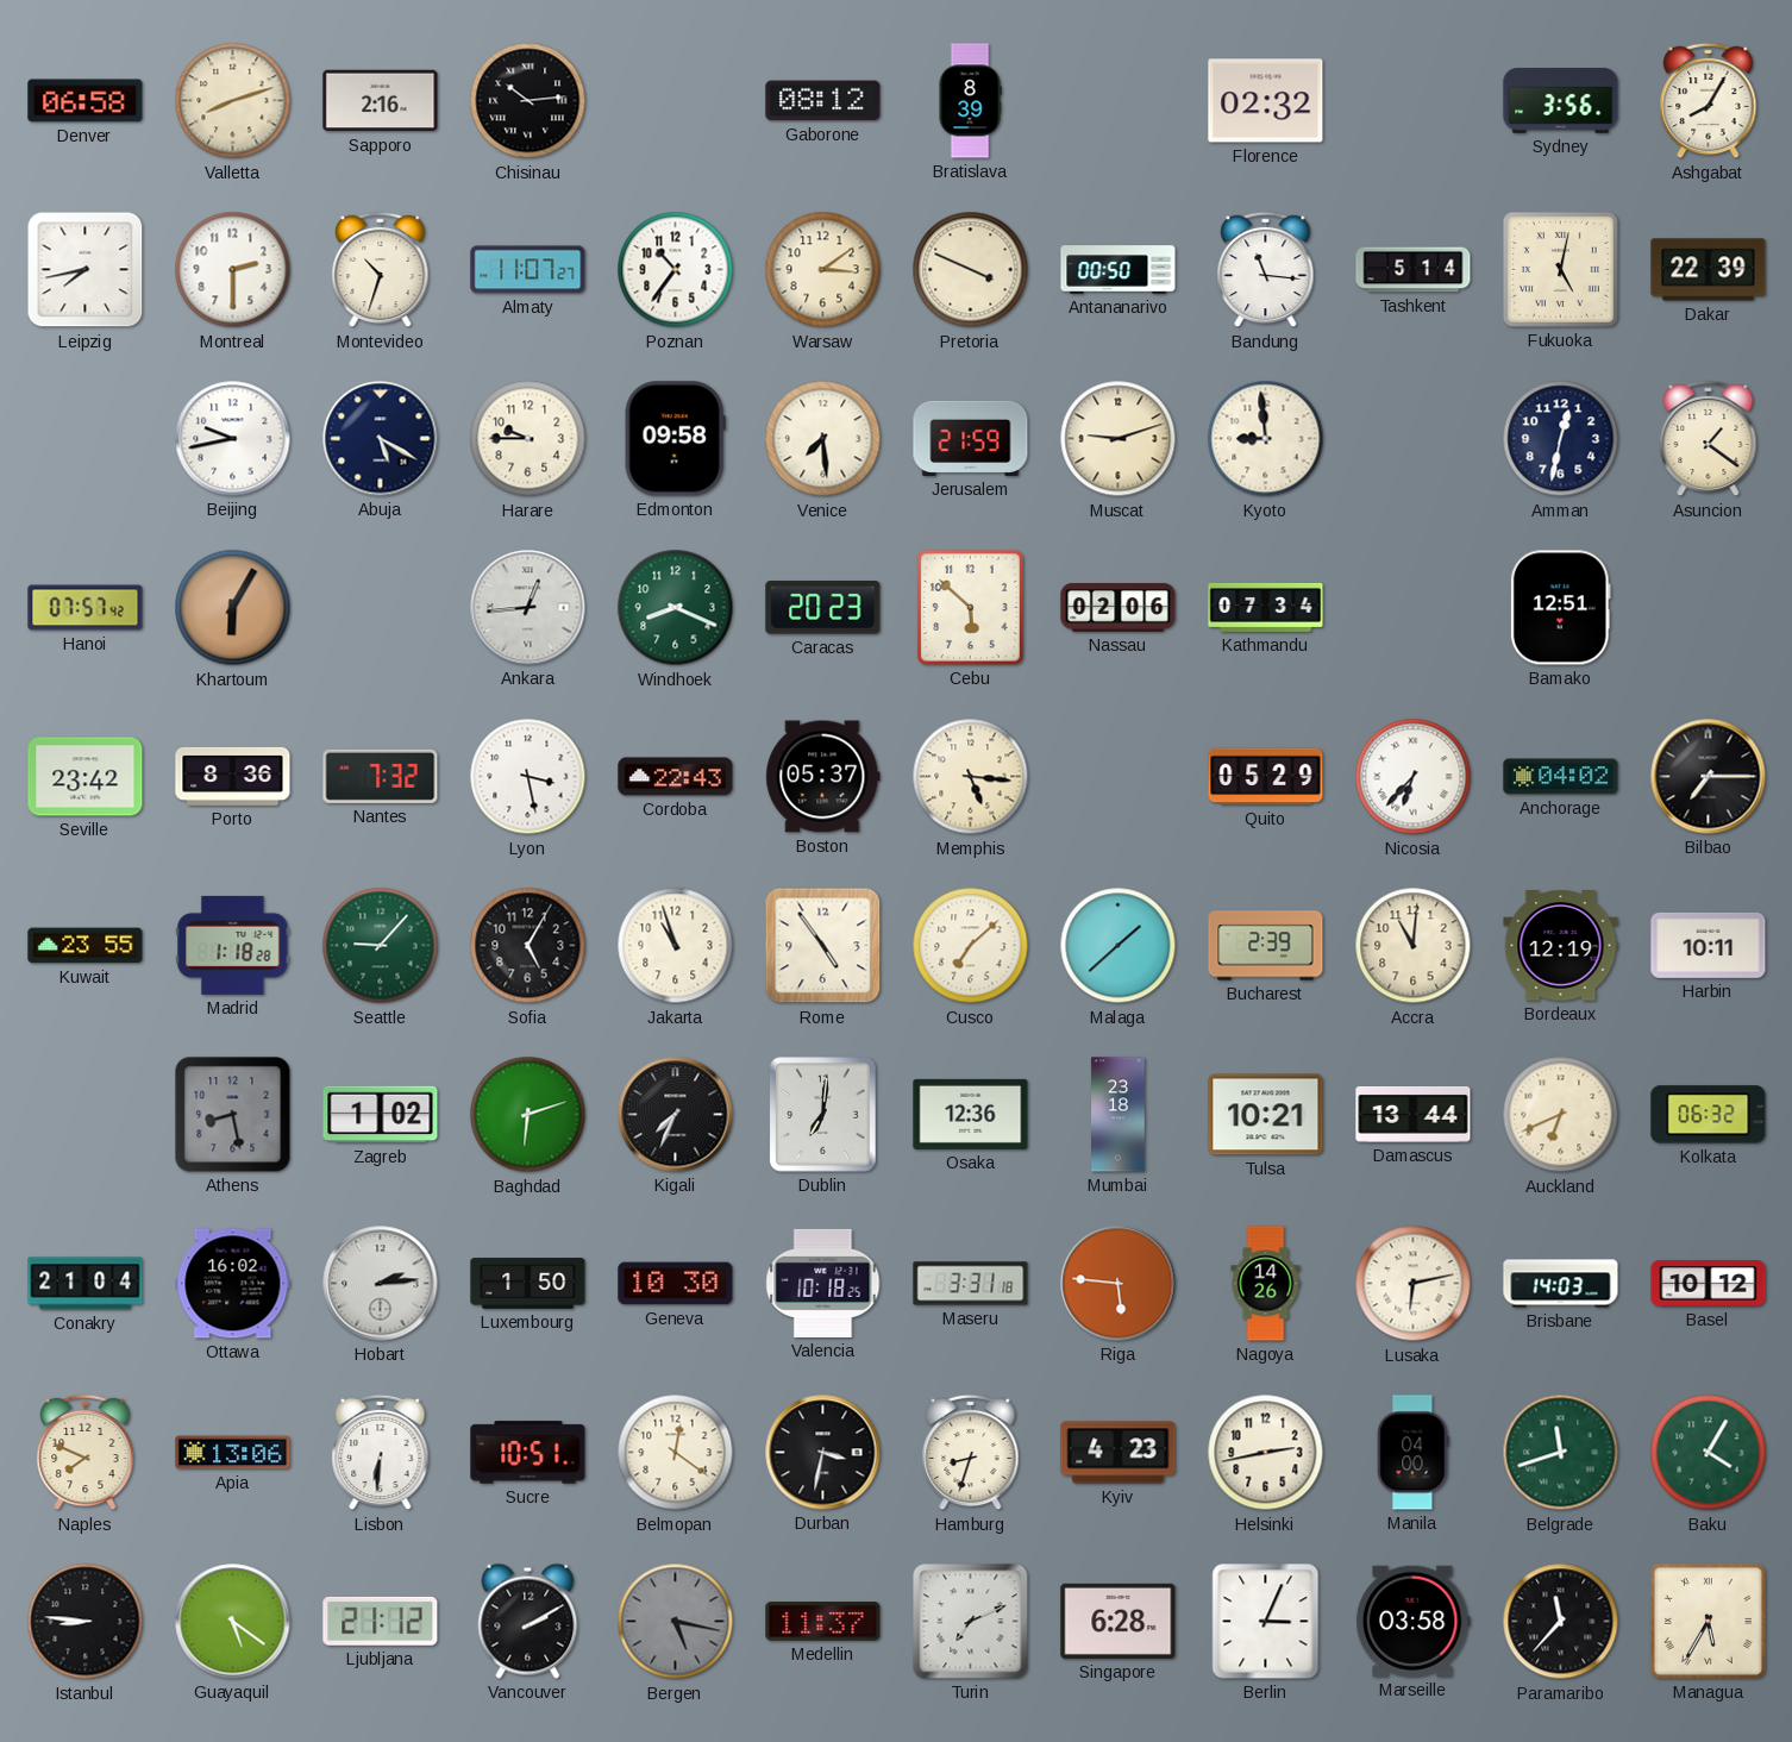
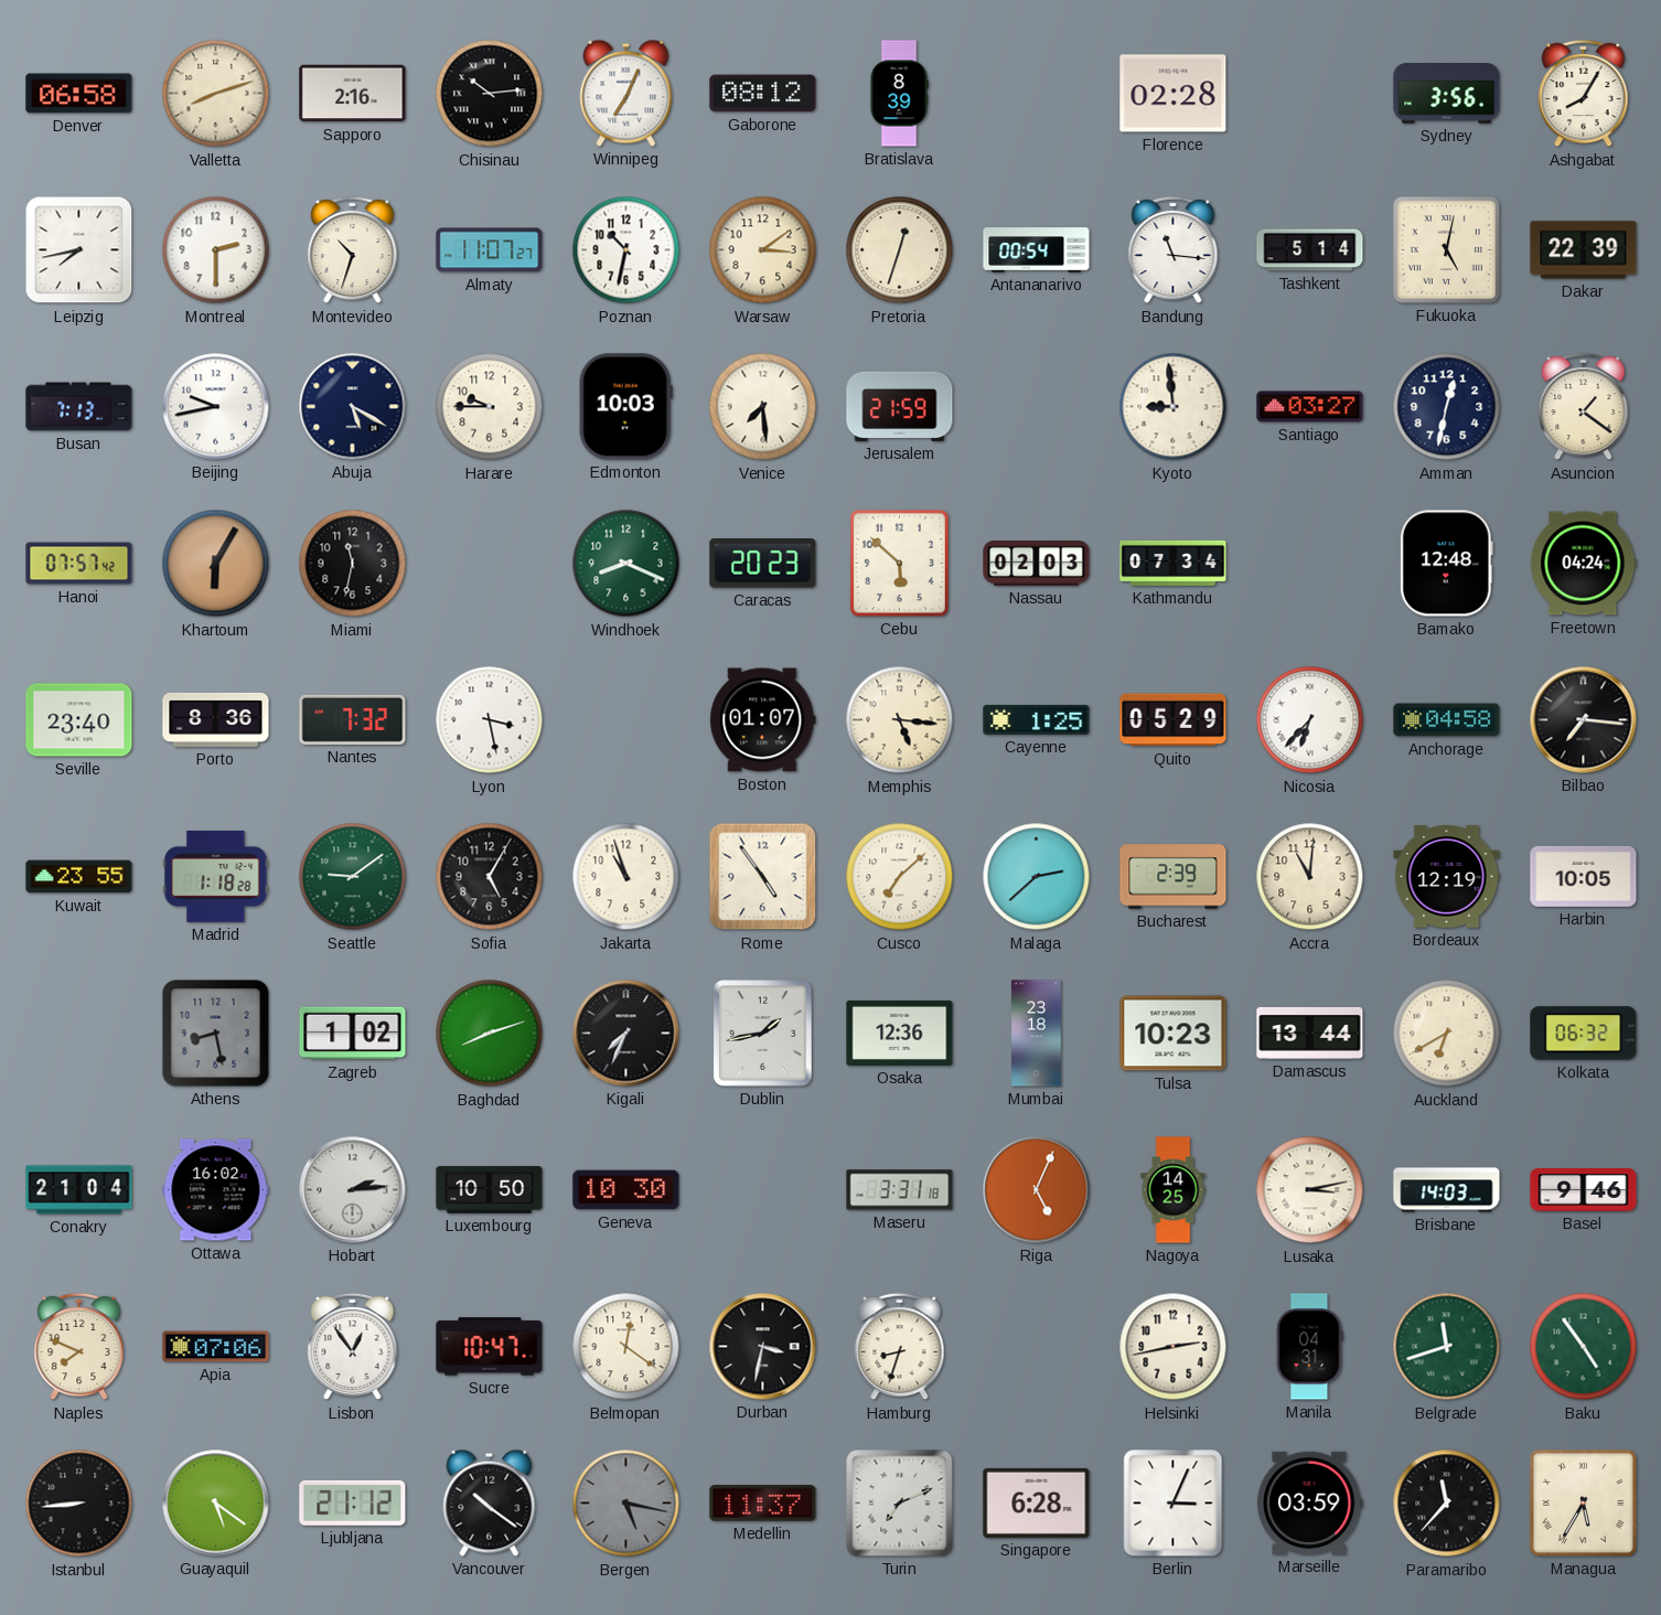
Winnipeg: none -> 7:04
Florence: 02:32 -> 02:28
Poznan: 10:36 -> 10:32
Pretoria: 3:49 -> 12:33
Antananarivo: 00:50 -> 00:54
Busan: none -> 7:13
Edmonton: 09:58 -> 10:03
Muscat: 9:12 -> none
Santiago: none -> 03:27
Miami: none -> 11:32
Ankara: 12:44 -> none
Nassau: 02:06 -> 02:03
Bamako: 12:51 -> 12:48
Freetown: none -> 04:24
Seville: 23:42 -> 23:40
Cordoba: 22:43 -> none
Boston: 05:37 -> 01:07
Cayenne: none -> 1:25
Anchorage: 04:02 -> 04:58
Bilbao: 7:15 -> 7:16
Seattle: 9:07 -> 9:09
Malaga: 1:38 -> 2:38
Harbin: 10:11 -> 10:05
Baghdad: 6:12 -> 8:12
Dublin: 7:01 -> 1:43
Tulsa: 10:21 -> 10:23
Auckland: 6:41 -> 6:40
Luxembourg: 1:50 -> 10:50
Valencia: 10:18 -> none
Riga: 5:46 -> 5:04
Nagoya: 14:26 -> 14:25
Lusaka: 6:13 -> 3:13
Basel: 10:12 -> 9:46
Apia: 13:06 -> 07:06
Lisbon: 6:31 -> 12:54
Sucre: 10:51 -> 10:47
Kyiv: 4:23 -> none
Manila: 04:00 -> 04:31
Baku: 4:05 -> 4:54
Istanbul: 8:46 -> 8:44
Vancouver: 2:10 -> 10:21
Marseille: 03:58 -> 03:59
